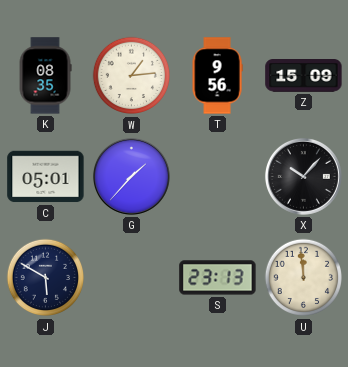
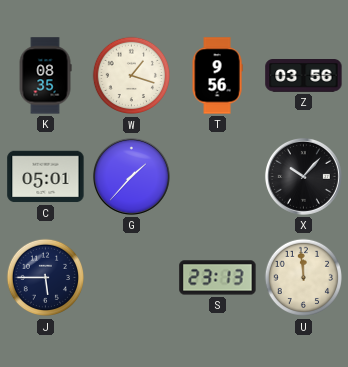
W: 1:14 -> 1:18
Z: 15:09 -> 03:56
J: 5:50 -> 5:45
